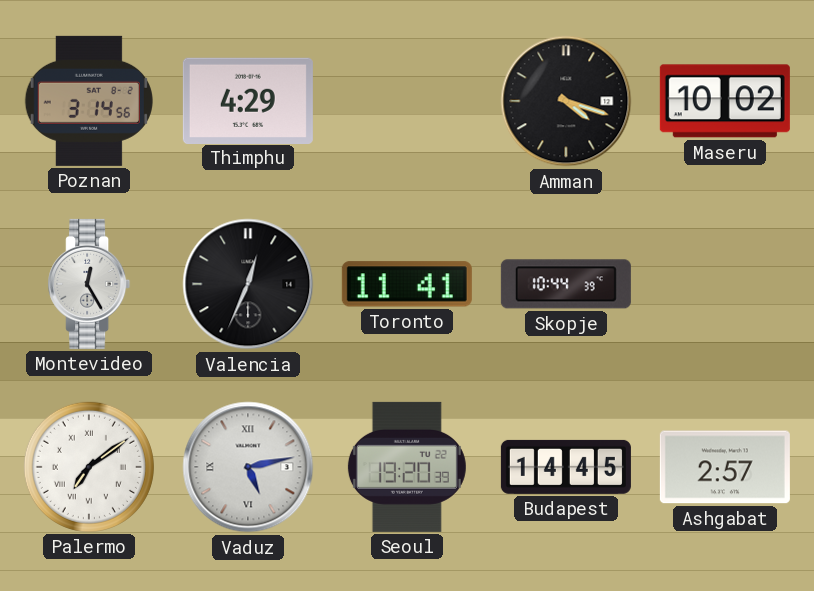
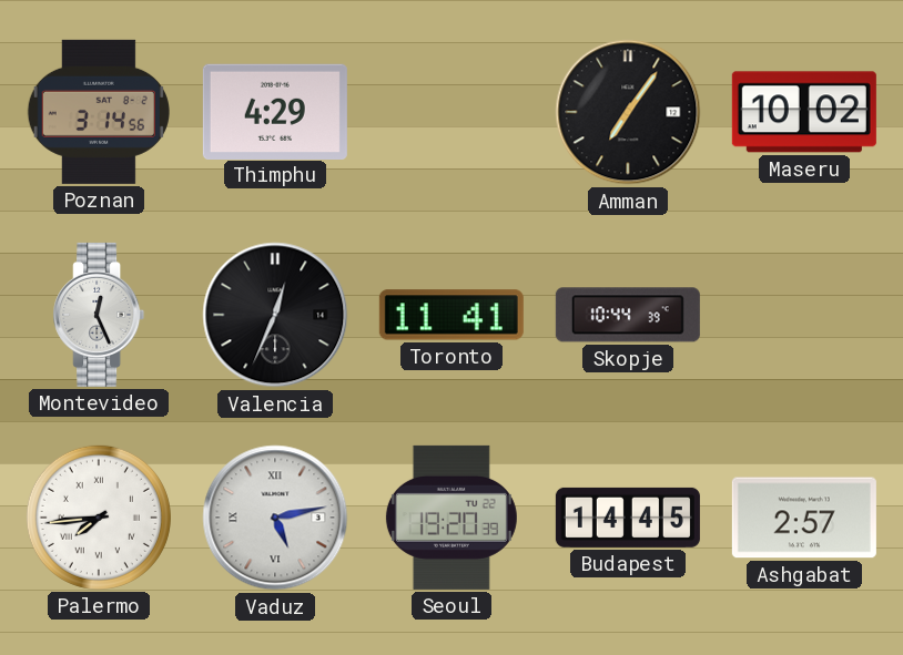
Amman: 4:18 -> 7:06
Montevideo: 12:25 -> 12:26
Palermo: 7:09 -> 7:44
